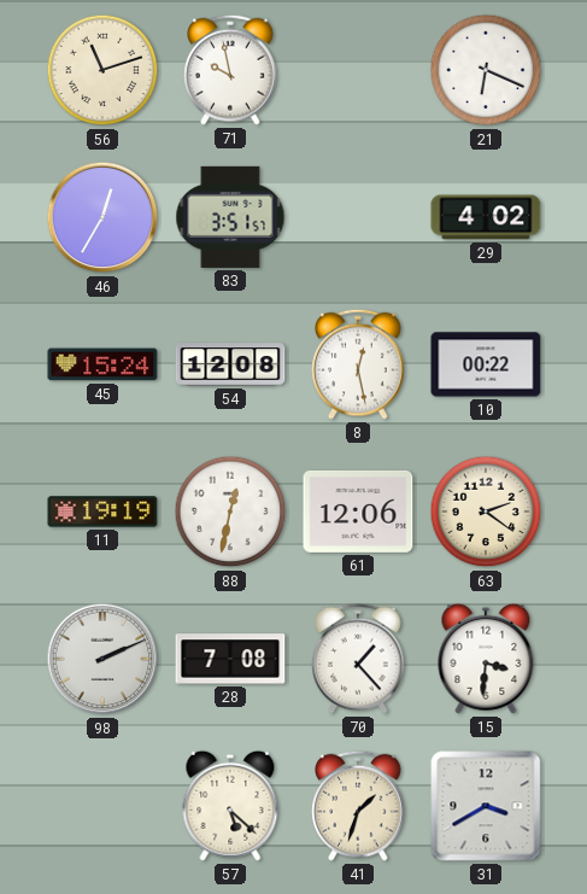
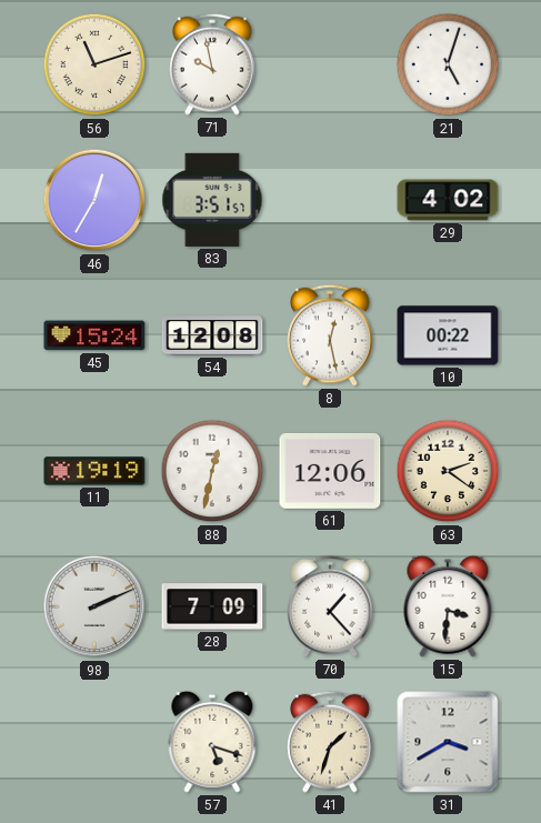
21: 6:19 -> 5:03
28: 7:08 -> 7:09
57: 5:22 -> 5:18
